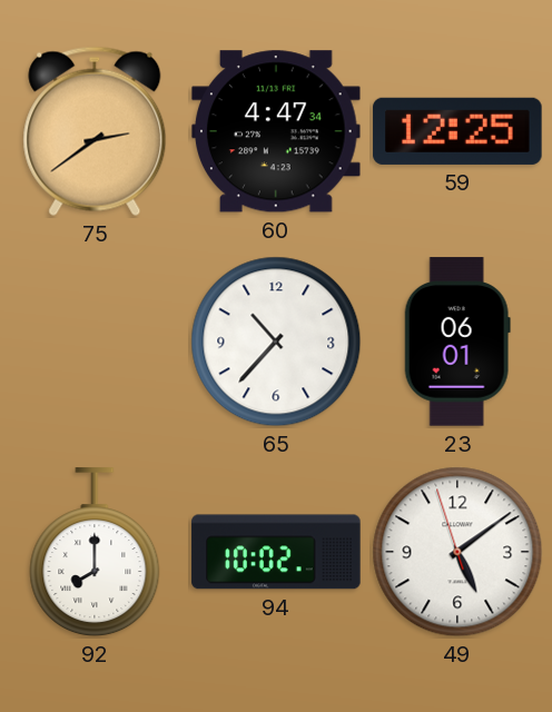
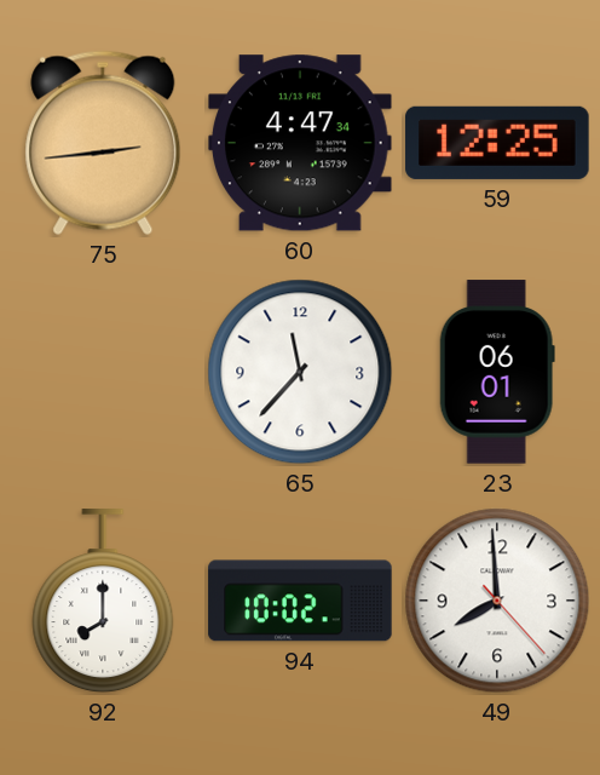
75: 2:39 -> 2:44
65: 10:37 -> 11:37
49: 5:08 -> 7:59
